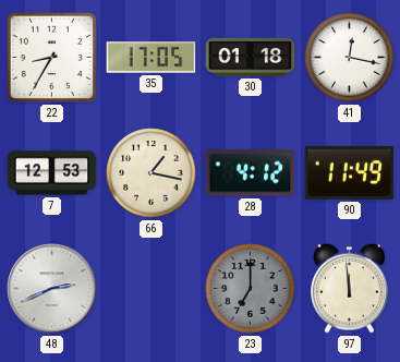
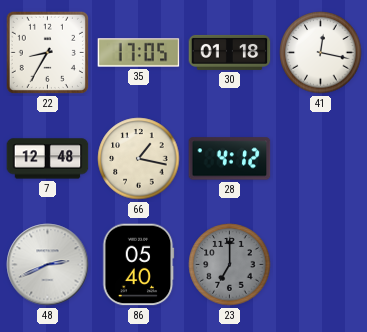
7: 12:53 -> 12:48
90: 11:49 -> none
86: none -> 05:40
97: 11:59 -> none
